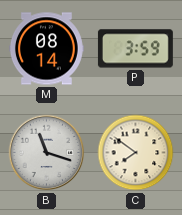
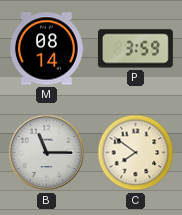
B: 11:18 -> 11:15
